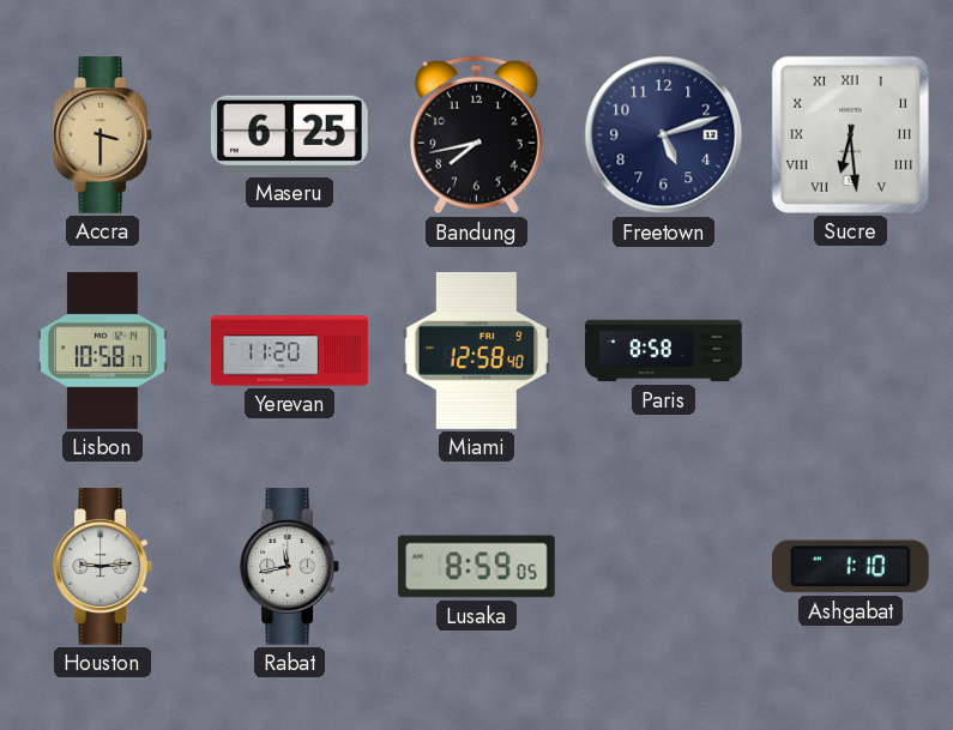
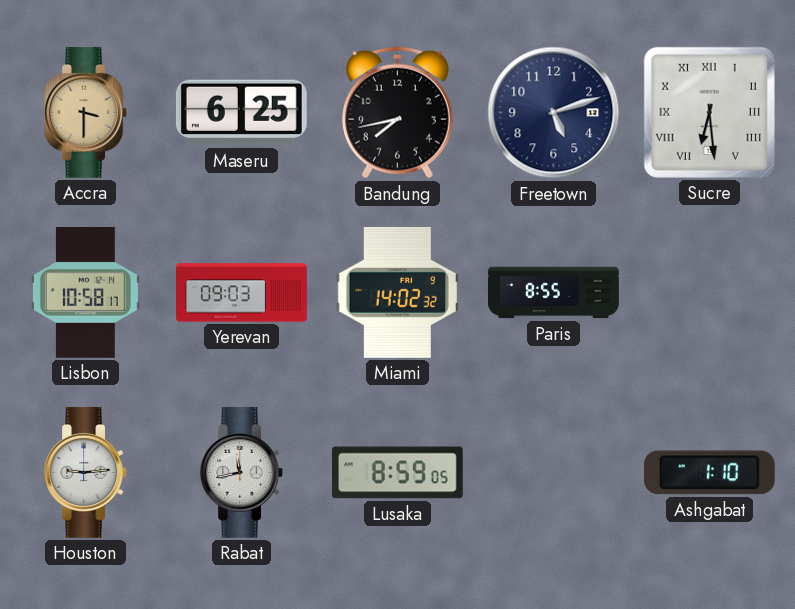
Yerevan: 11:20 -> 09:03
Miami: 12:58 -> 14:02
Paris: 8:58 -> 8:55
